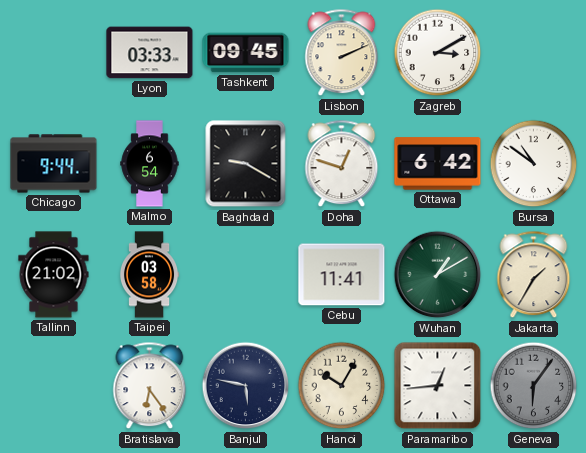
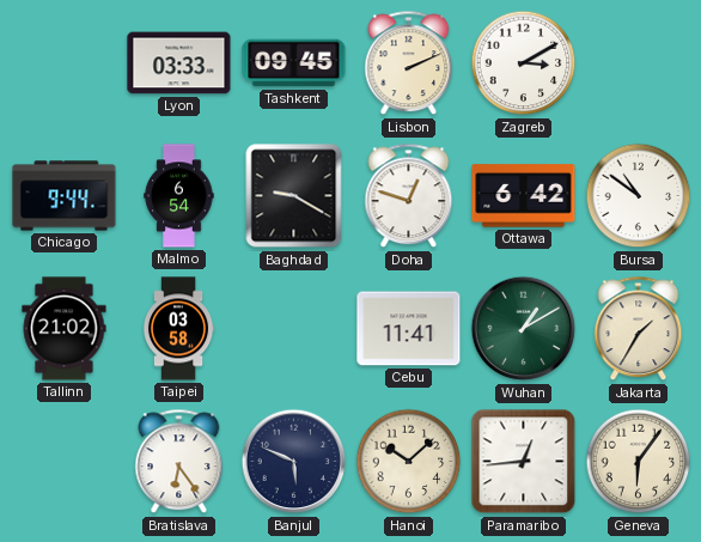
Banjul: 5:47 -> 5:49
Hanoi: 10:05 -> 10:08
Geneva dial: grey -> cream
